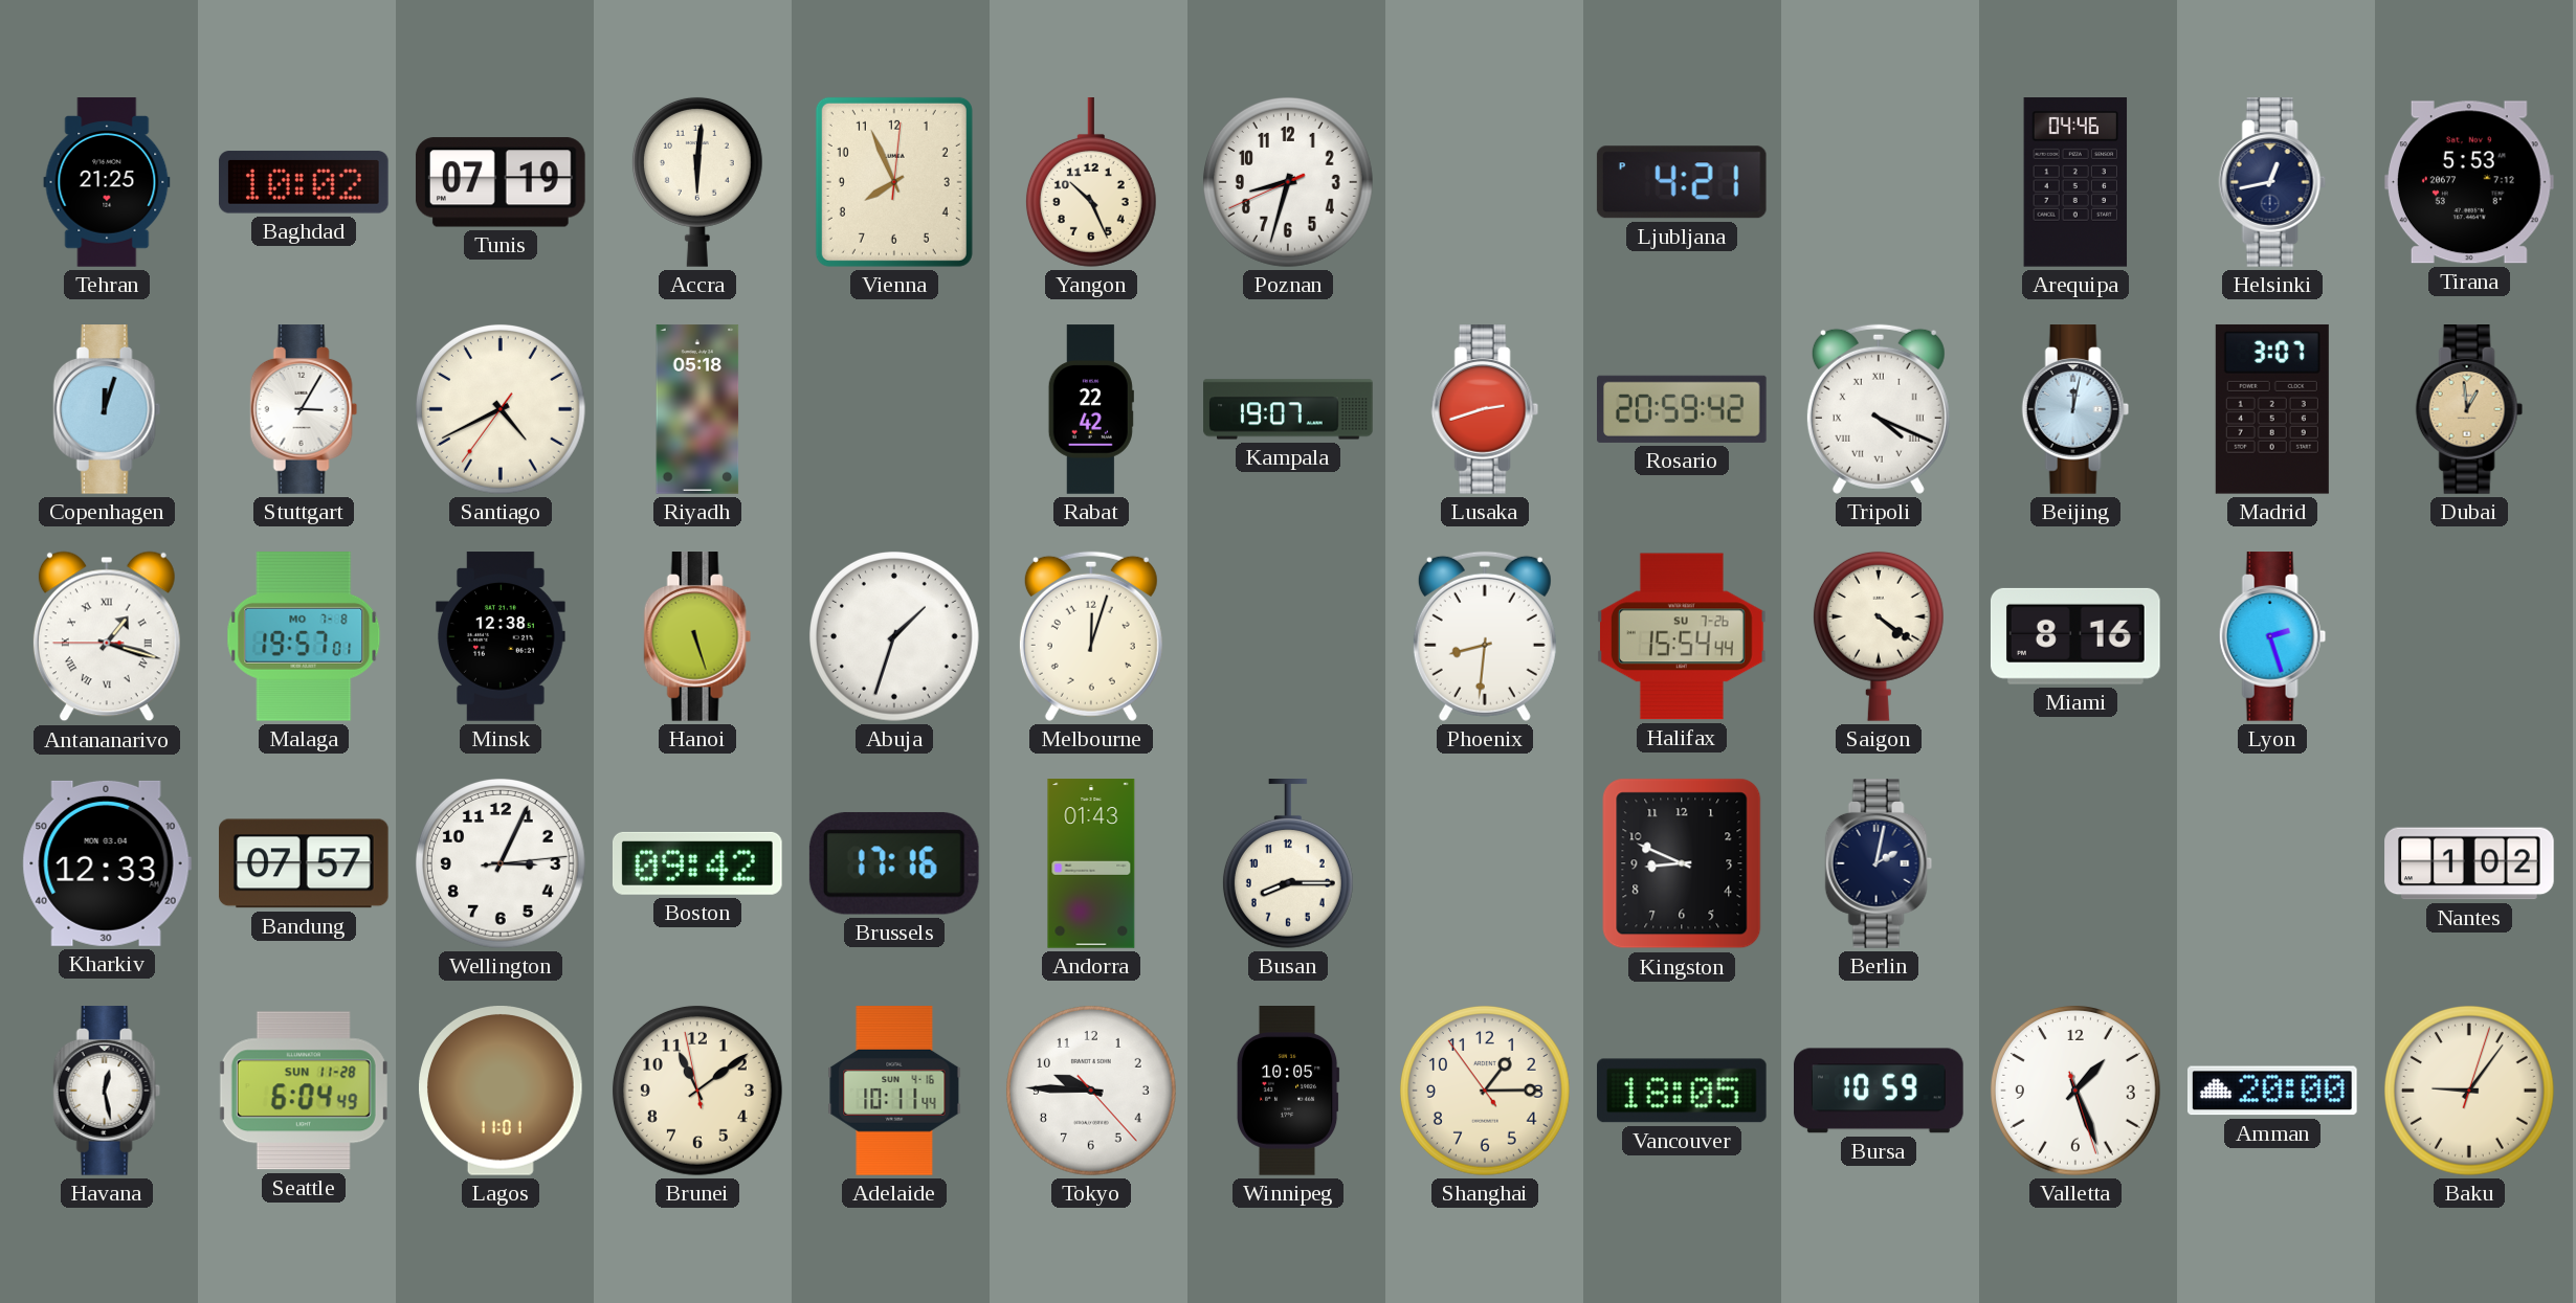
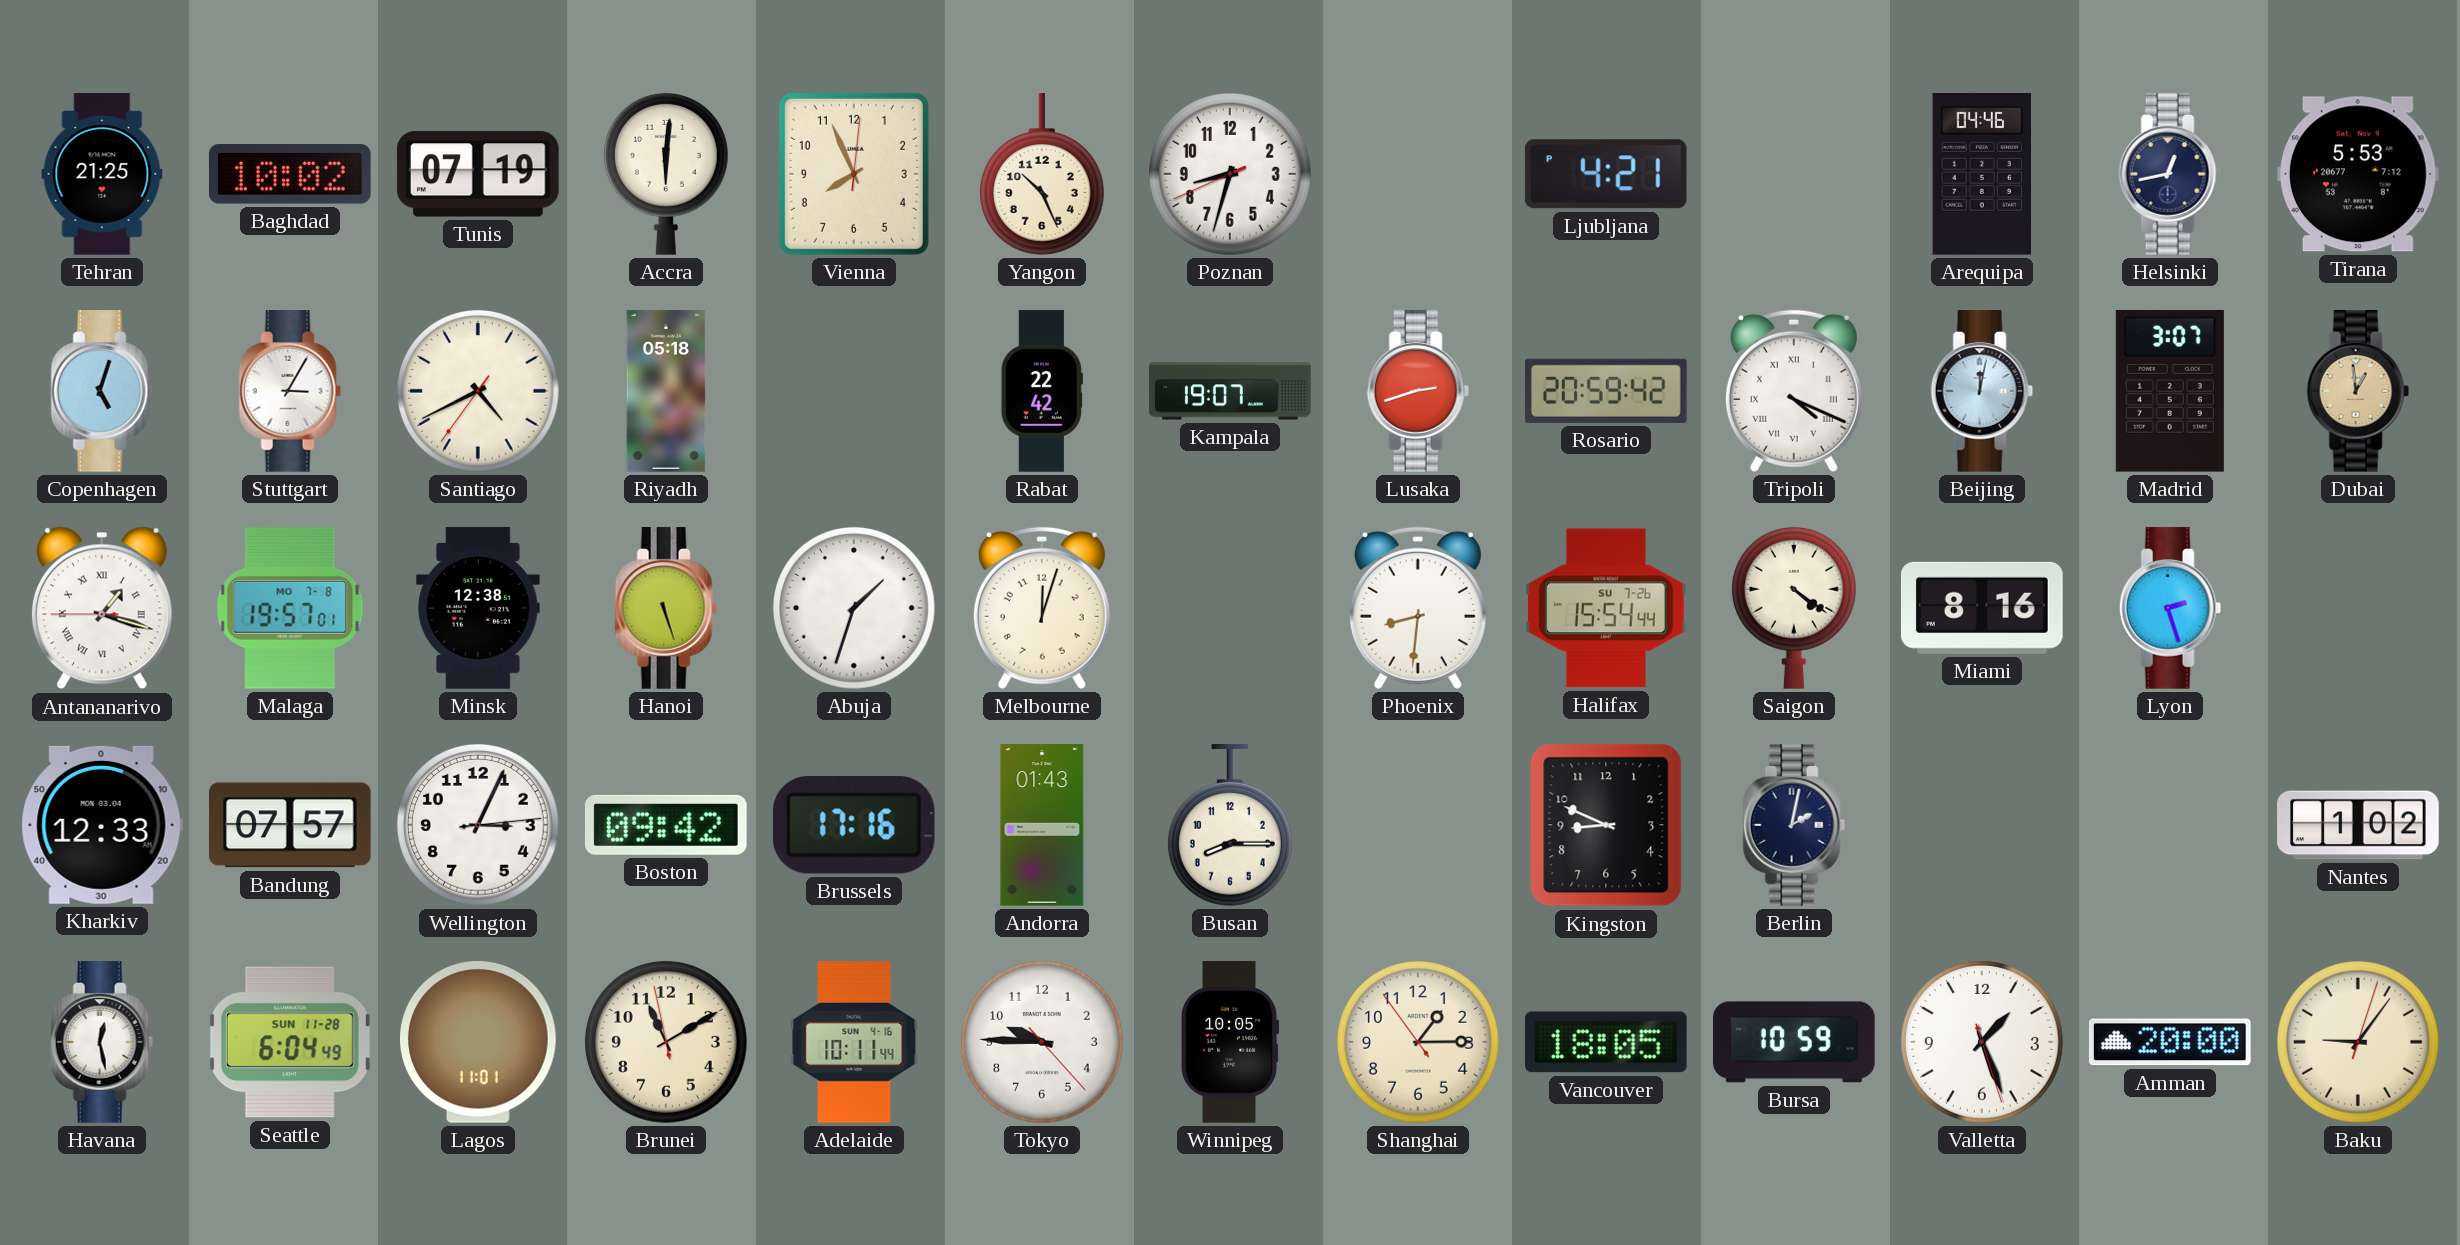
Copenhagen: 12:03 -> 5:03
Brunei: 11:08 -> 11:09
